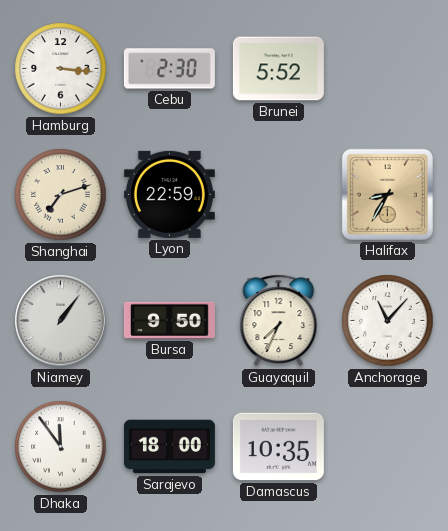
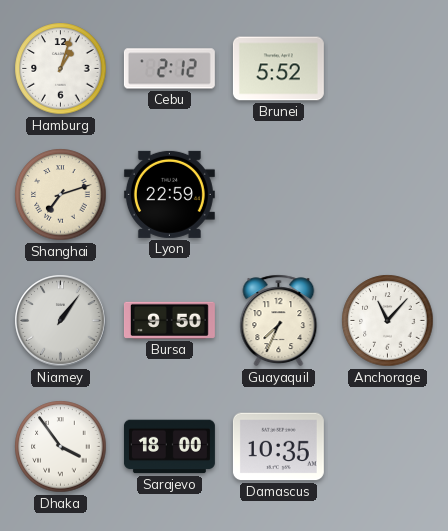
Hamburg: 3:16 -> 1:03
Cebu: 2:30 -> 2:12
Halifax: 8:35 -> none
Dhaka: 11:54 -> 3:54
